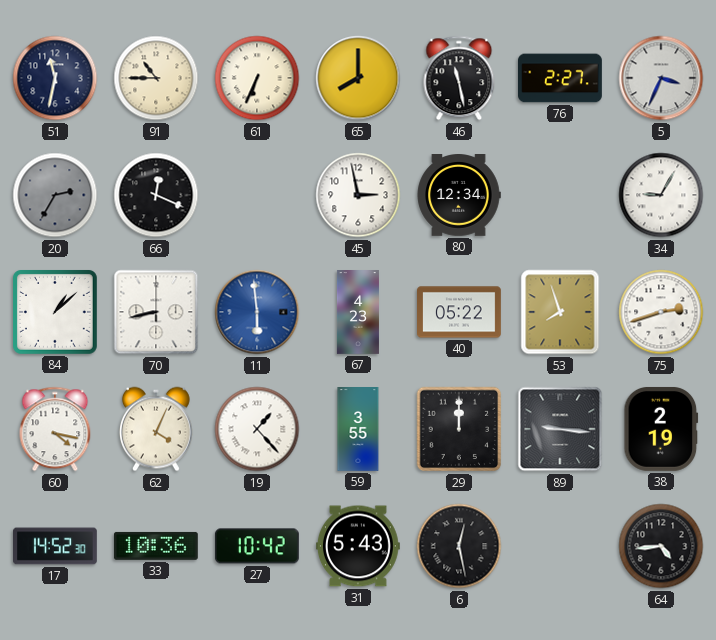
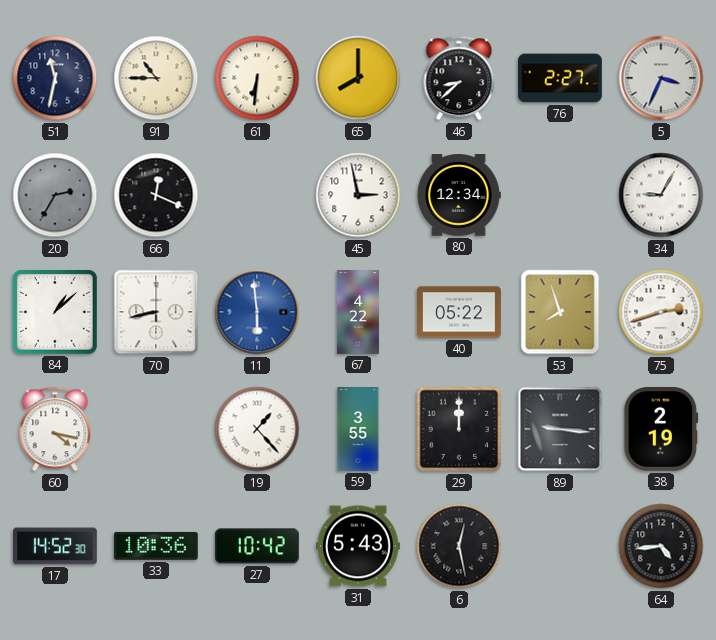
61: 6:34 -> 6:31
46: 11:28 -> 8:38
67: 4:23 -> 4:22
62: 4:04 -> none
